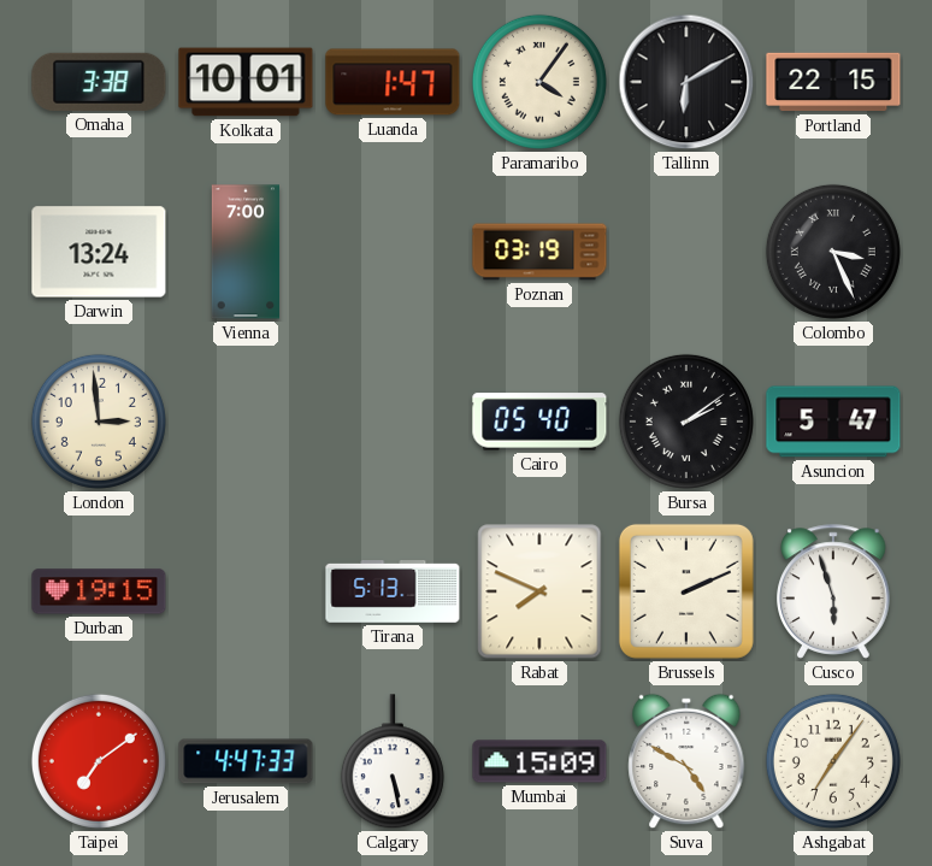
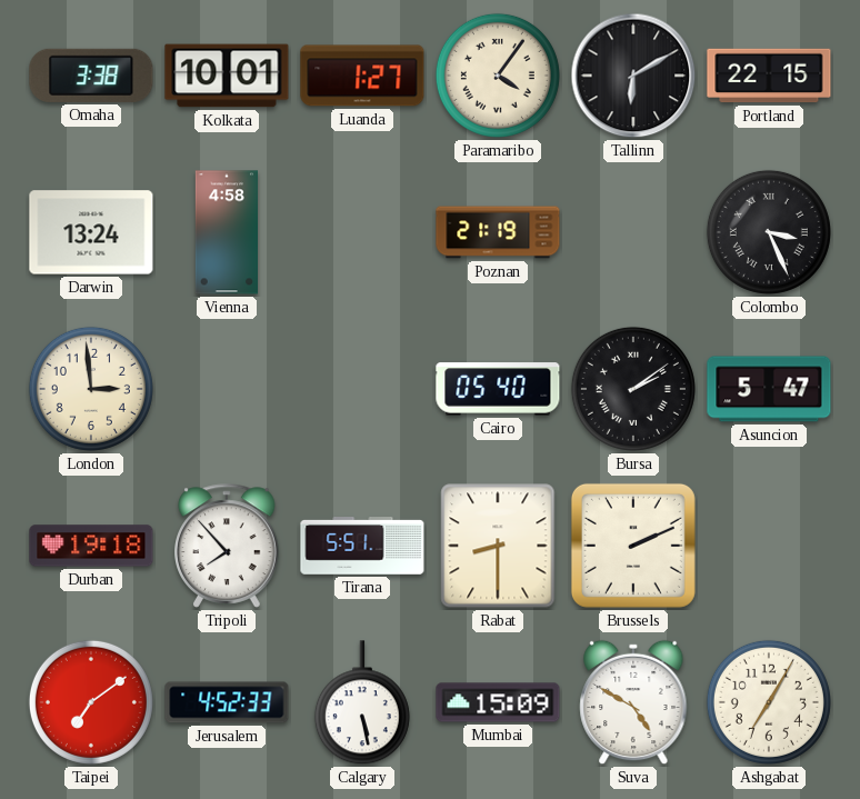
Luanda: 1:47 -> 1:27
Vienna: 7:00 -> 4:58
Poznan: 03:19 -> 21:19
Durban: 19:15 -> 19:18
Tripoli: none -> 7:53
Tirana: 5:13 -> 5:51
Rabat: 7:49 -> 8:30
Cusco: 5:57 -> none
Jerusalem: 4:47 -> 4:52
Ashgabat: 7:06 -> 7:05
